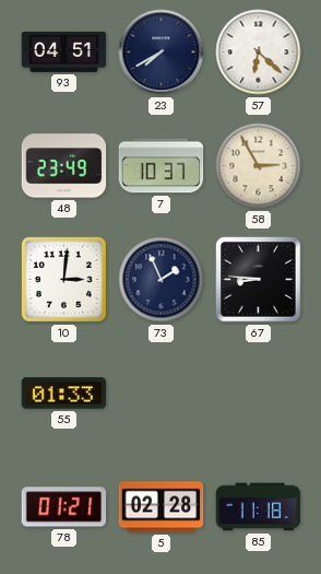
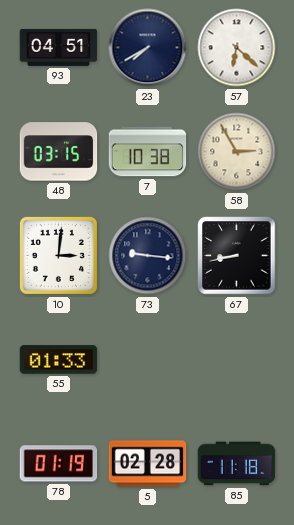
48: 23:49 -> 03:15
7: 10:37 -> 10:38
73: 1:56 -> 9:16
67: 8:46 -> 8:43
78: 01:21 -> 01:19
